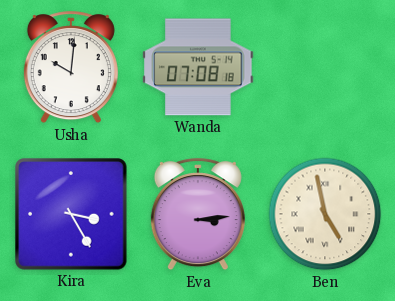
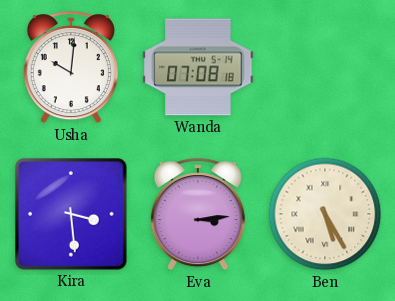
Kira: 3:25 -> 3:29
Ben: 4:58 -> 5:25
